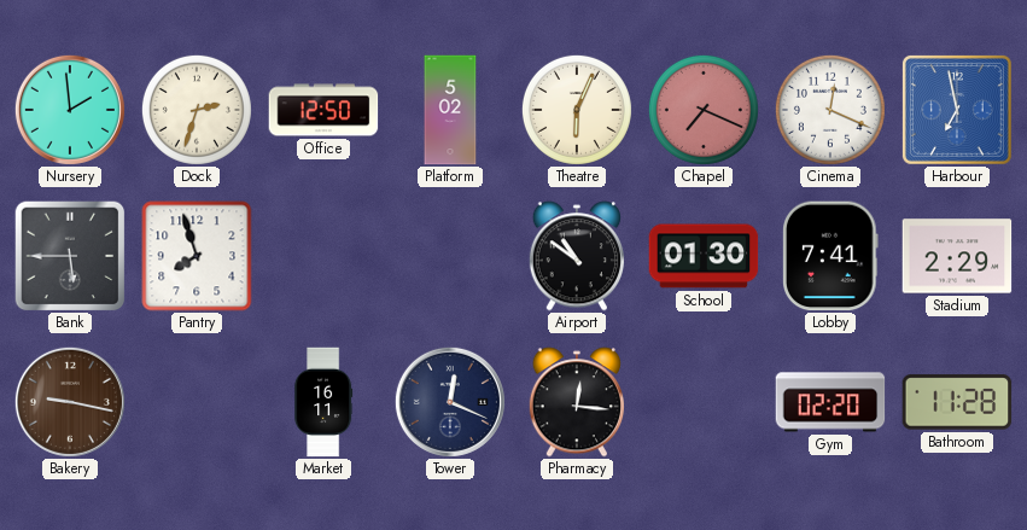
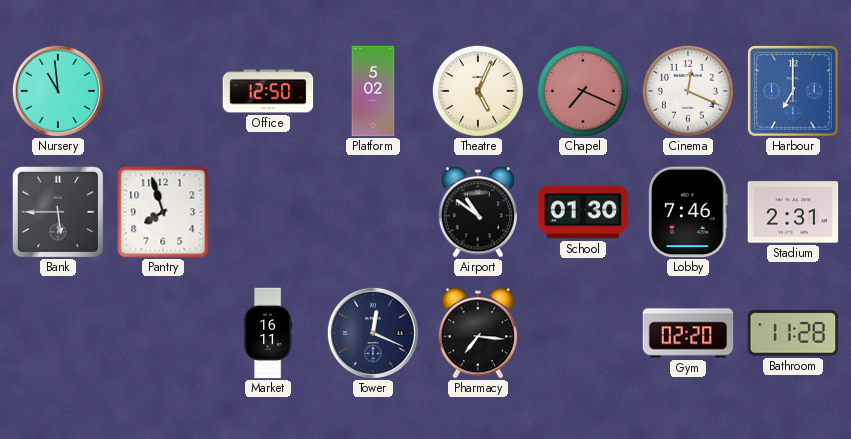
Nursery: 1:59 -> 10:59
Dock: 2:33 -> none
Theatre: 6:04 -> 5:04
Harbour: 6:58 -> 7:00
Lobby: 7:41 -> 7:46
Stadium: 2:29 -> 2:31
Bakery: 9:17 -> none
Pharmacy: 12:16 -> 7:16
